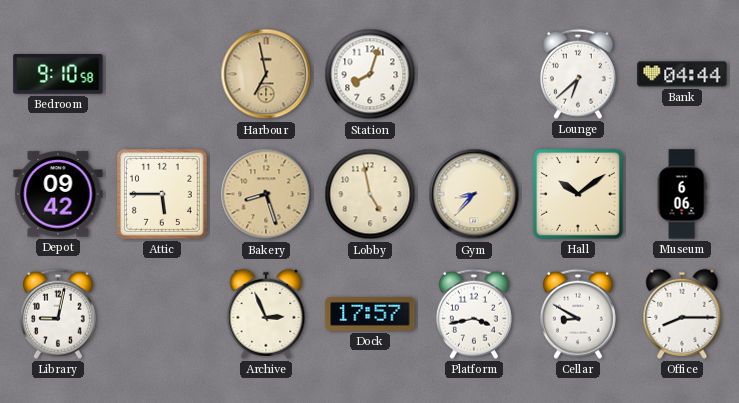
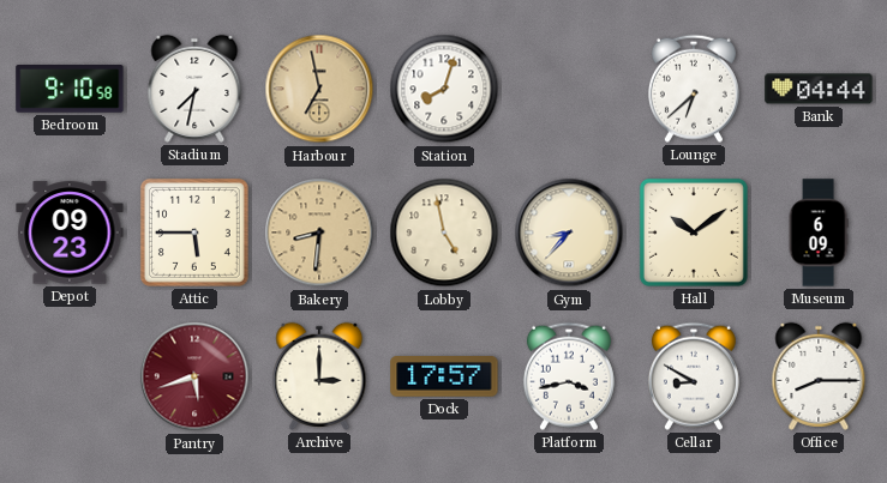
Stadium: none -> 7:32
Depot: 09:42 -> 09:23
Bakery: 8:27 -> 8:31
Museum: 6:06 -> 6:09
Library: 9:02 -> none
Pantry: none -> 5:42
Archive: 2:56 -> 3:00
